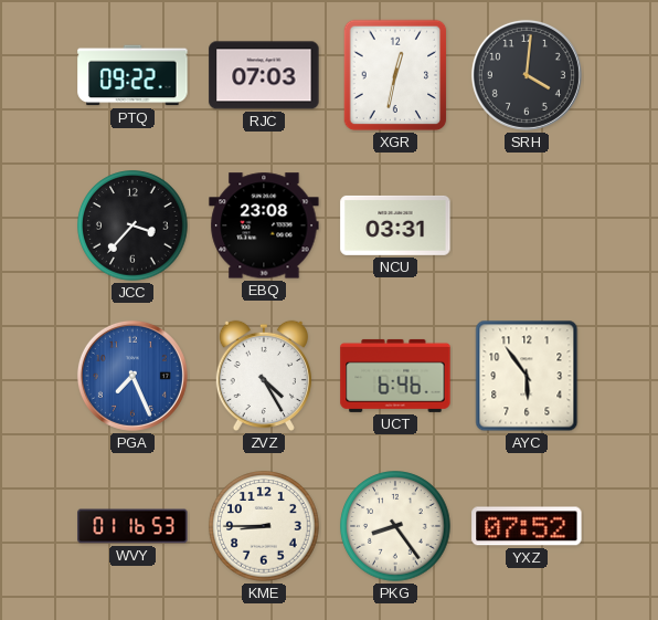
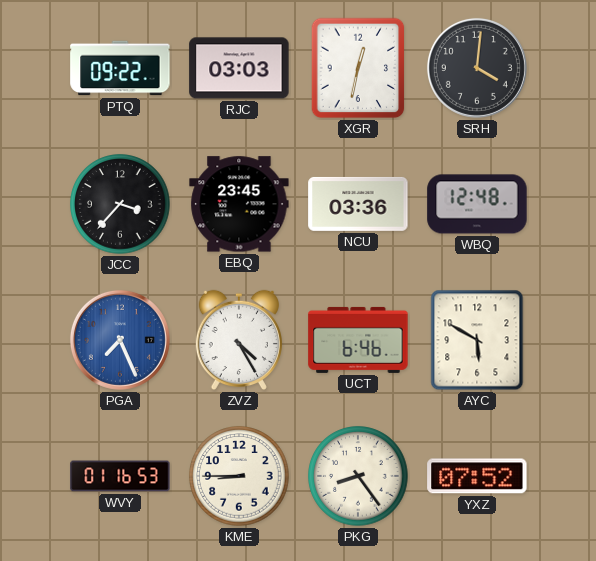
RJC: 07:03 -> 03:03
EBQ: 23:08 -> 23:45
NCU: 03:31 -> 03:36
WBQ: none -> 12:48
AYC: 5:54 -> 5:50
